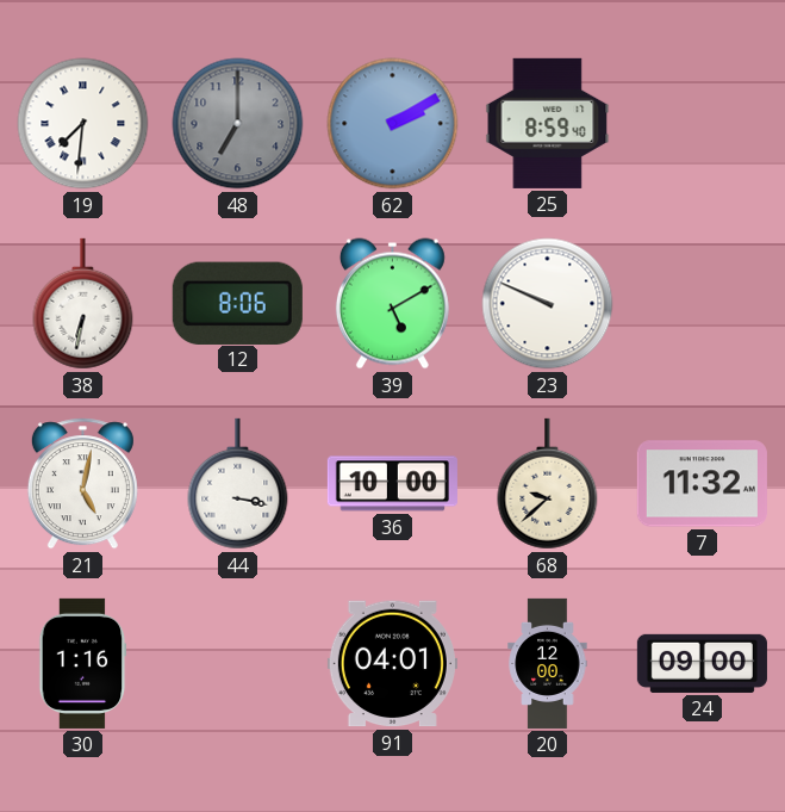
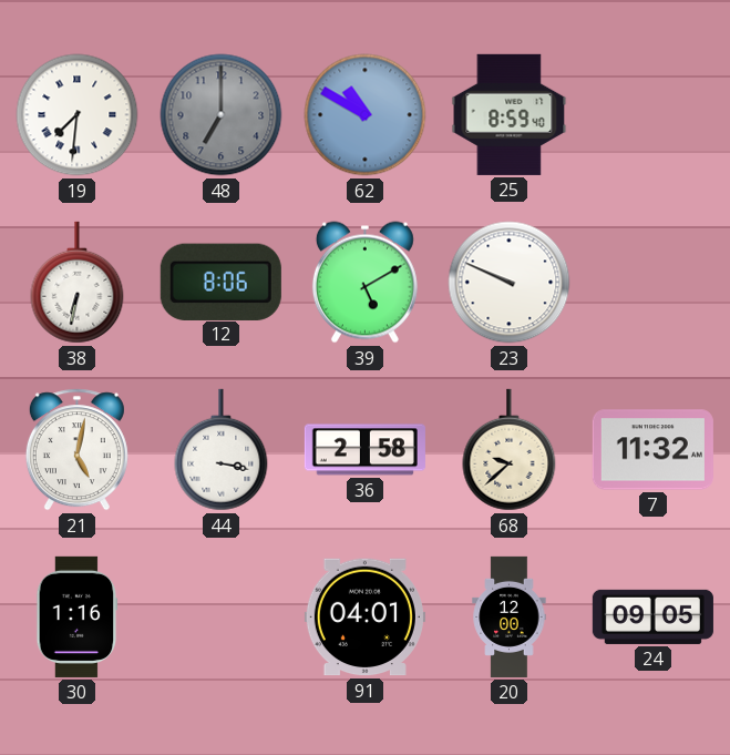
62: 2:10 -> 10:50
36: 10:00 -> 2:58
24: 09:00 -> 09:05
